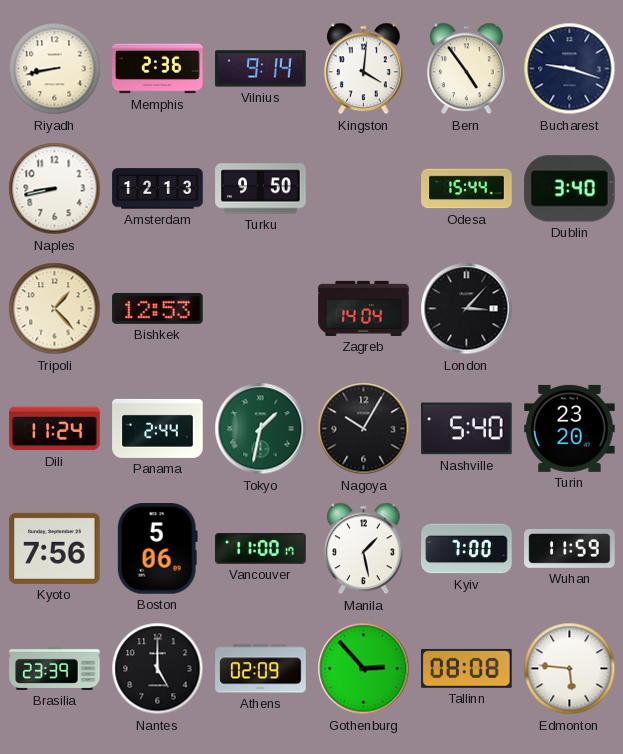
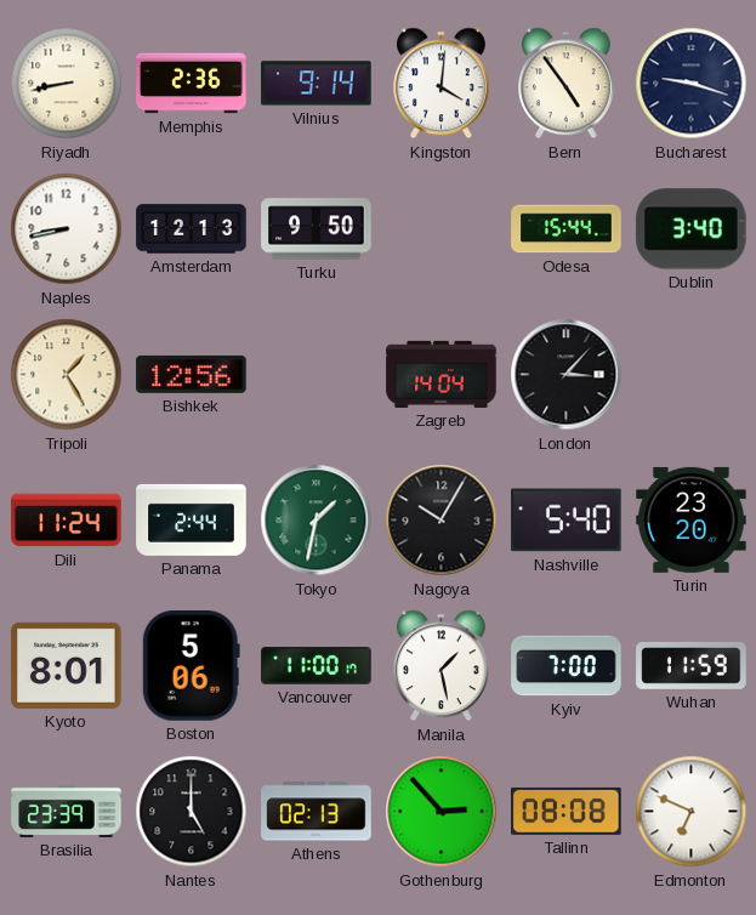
Tripoli: 1:23 -> 1:25
Bishkek: 12:53 -> 12:56
Kyoto: 7:56 -> 8:01
Athens: 02:09 -> 02:13
Edmonton: 5:46 -> 6:49
